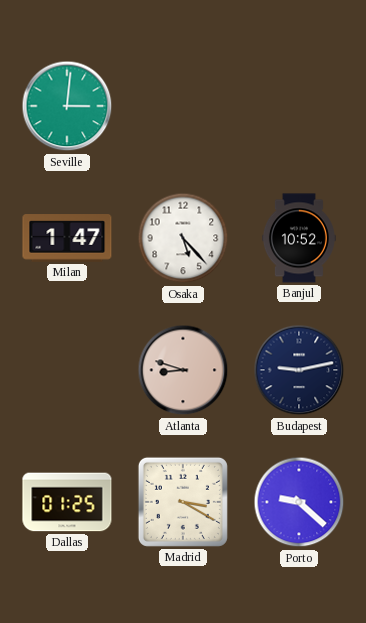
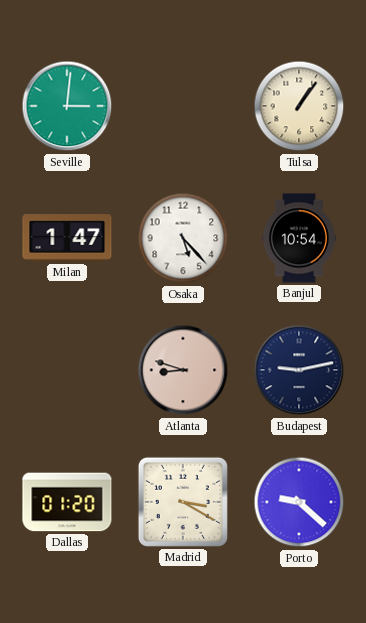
Tulsa: none -> 1:06
Banjul: 10:52 -> 10:54
Dallas: 01:25 -> 01:20
